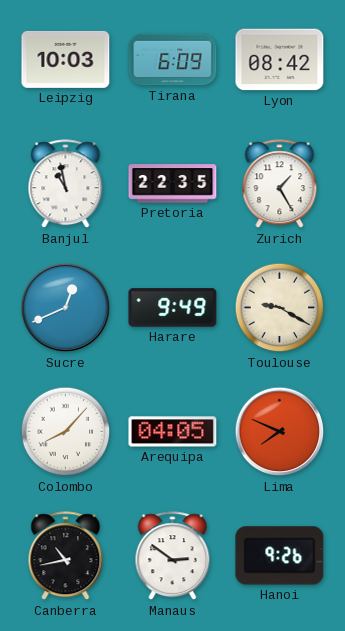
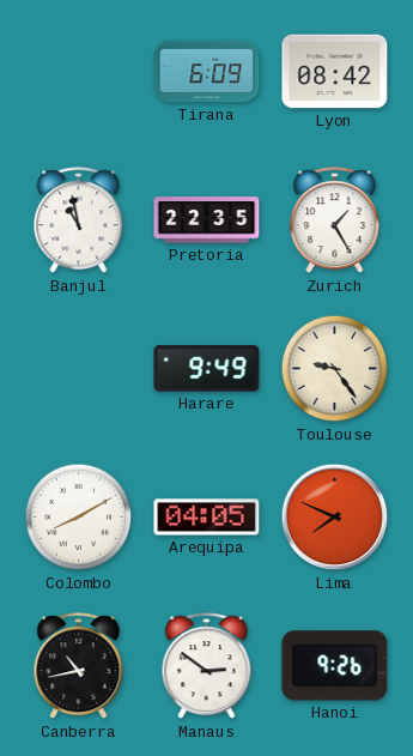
Leipzig: 10:03 -> none
Sucre: 12:41 -> none
Toulouse: 9:20 -> 9:24
Colombo: 8:07 -> 8:10
